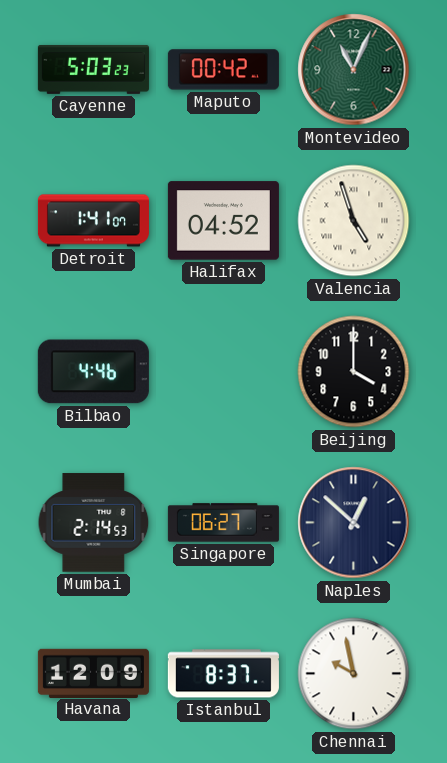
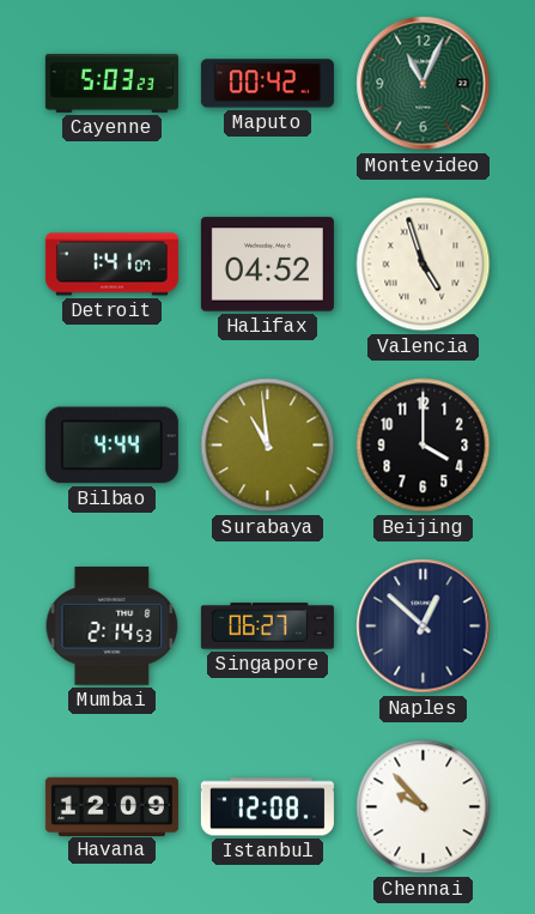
Bilbao: 4:46 -> 4:44
Surabaya: none -> 10:59
Istanbul: 8:37 -> 12:08
Chennai: 9:58 -> 9:53
